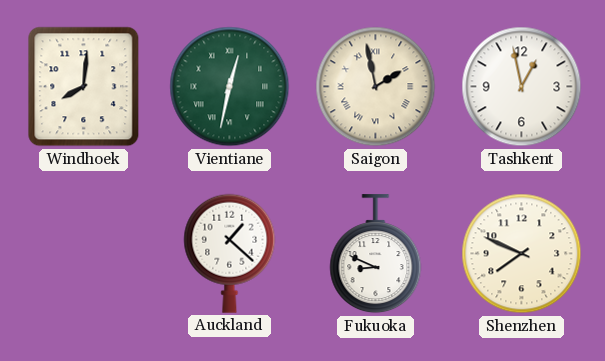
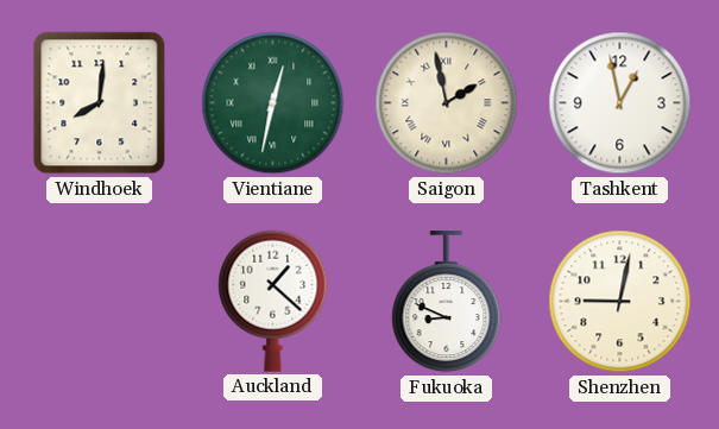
Shenzhen: 7:49 -> 9:02
